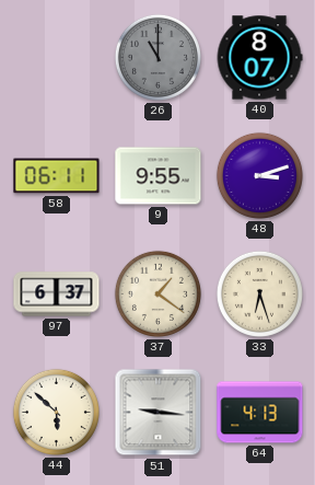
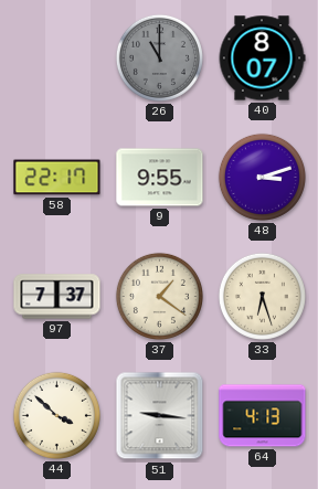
58: 06:11 -> 22:17
97: 6:37 -> 7:37
44: 5:52 -> 3:52
